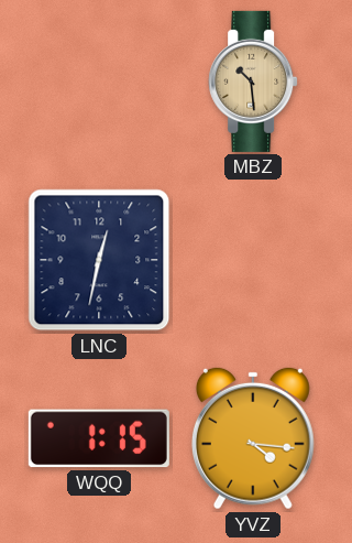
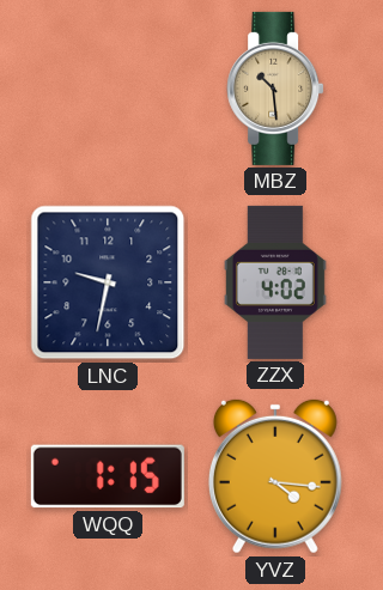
LNC: 12:32 -> 9:32
ZZX: none -> 4:02
